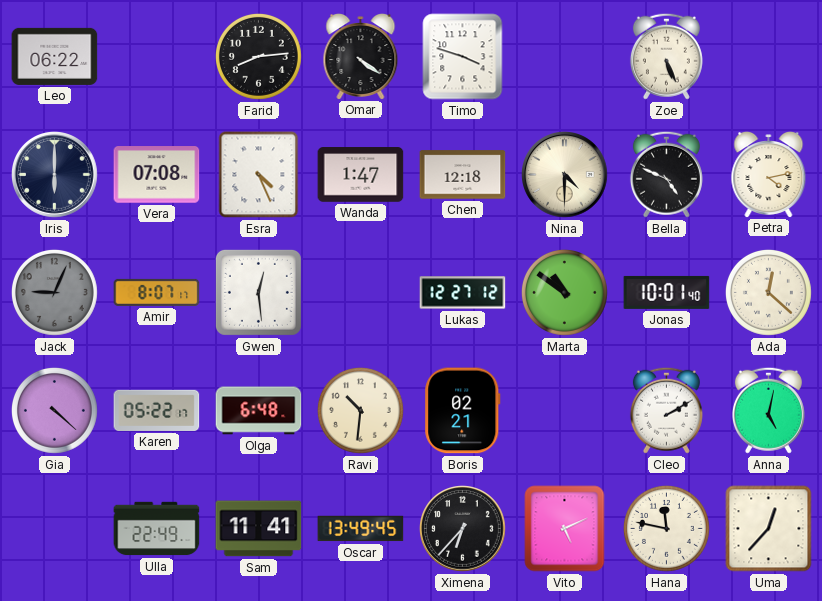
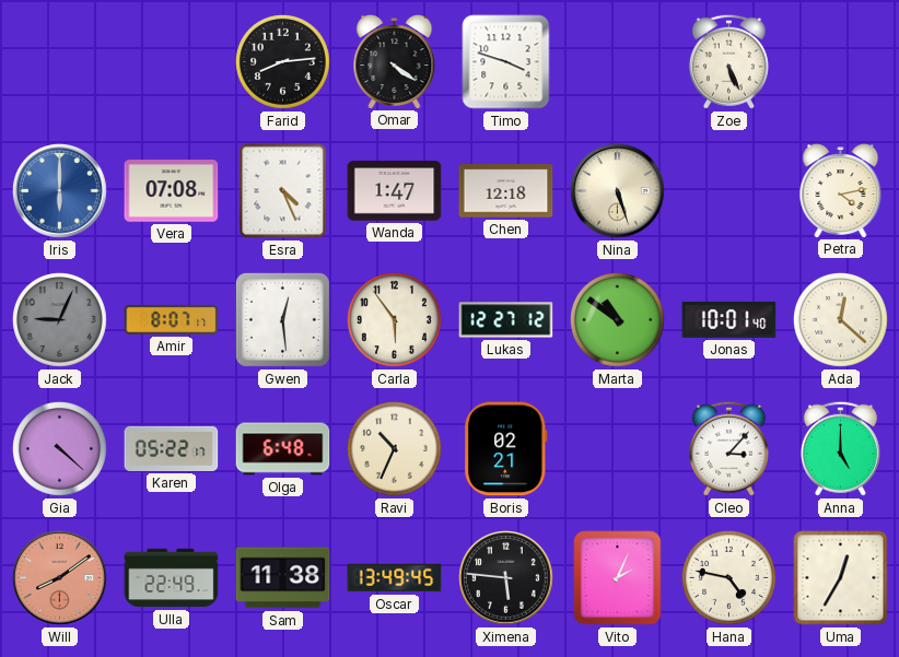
Leo: 06:22 -> none
Iris dial: navy -> blue
Nina: 4:30 -> 5:27
Bella: 4:49 -> none
Carla: none -> 5:54
Ravi: 10:31 -> 10:34
Cleo: 2:10 -> 3:07
Anna: 5:02 -> 5:00
Will: none -> 8:09
Sam: 11:41 -> 11:38
Ximena: 6:37 -> 5:46
Vito: 5:11 -> 2:04
Hana: 11:47 -> 4:47
Uma: 12:37 -> 12:35
